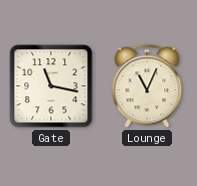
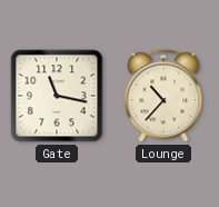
Lounge: 11:04 -> 10:37
